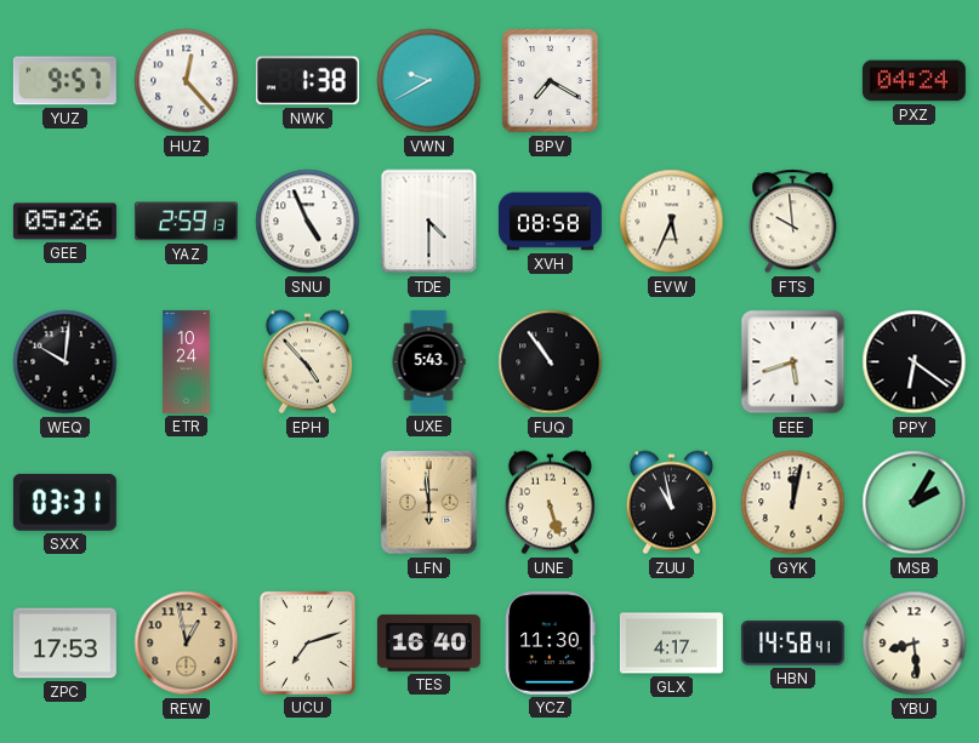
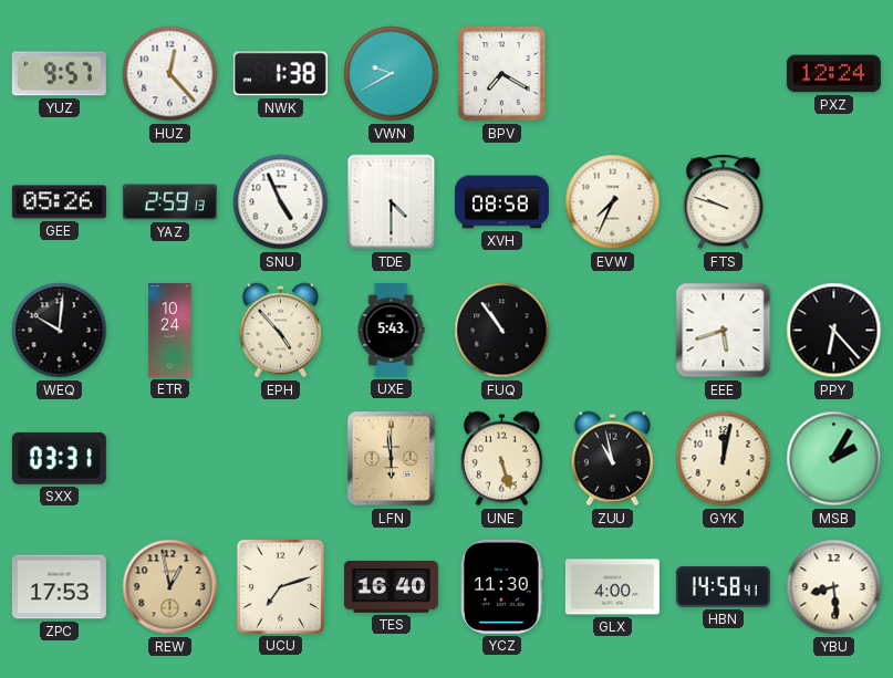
PXZ: 04:24 -> 12:24
EVW: 5:34 -> 7:34
FTS: 9:59 -> 9:48
PPY: 6:21 -> 6:23
GLX: 4:17 -> 4:00
